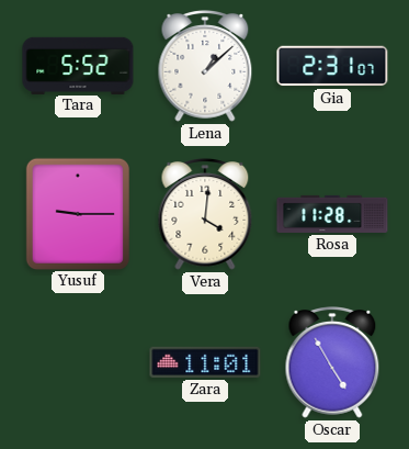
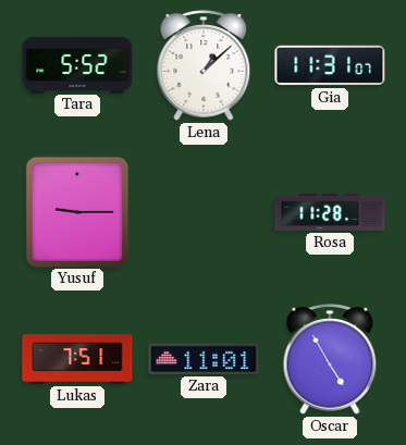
Gia: 2:31 -> 11:31
Vera: 4:01 -> none
Lukas: none -> 7:51
